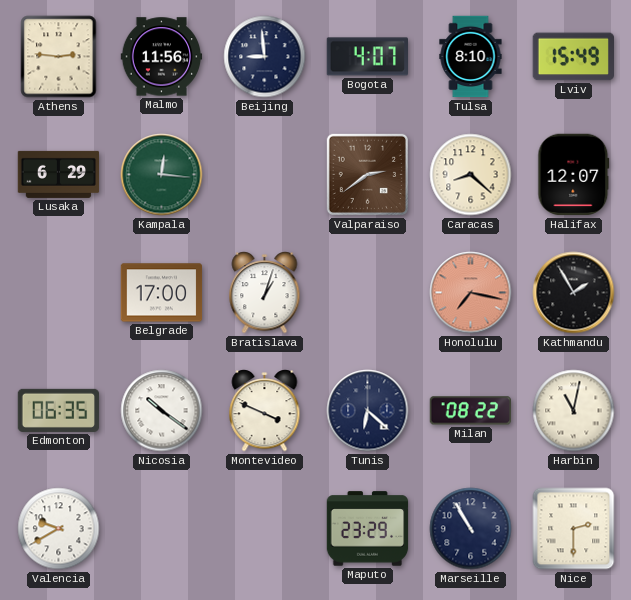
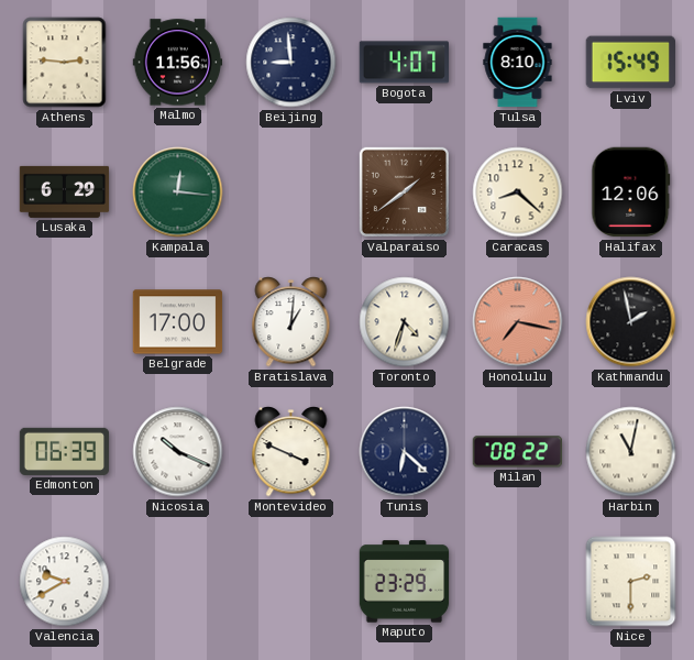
Valparaiso: 2:39 -> 1:39
Halifax: 12:07 -> 12:06
Bratislava: 1:03 -> 1:01
Toronto: none -> 4:33
Kathmandu: 1:55 -> 1:58
Edmonton: 06:35 -> 06:39
Nicosia: 10:21 -> 10:19
Marseille: 10:55 -> none
